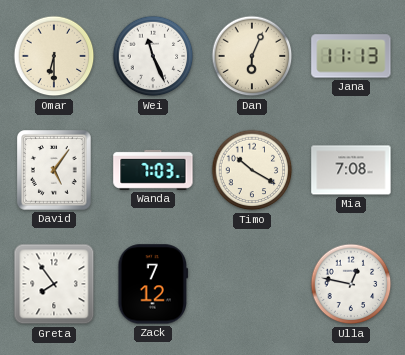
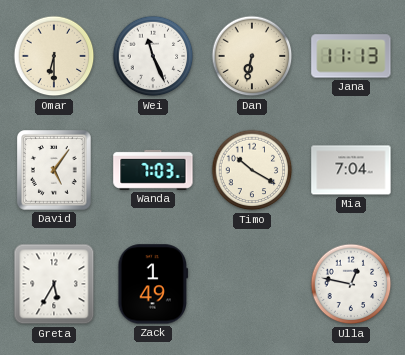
Dan: 6:04 -> 6:32
Mia: 7:08 -> 7:04
Greta: 7:54 -> 5:35
Zack: 7:12 -> 1:49
